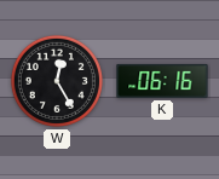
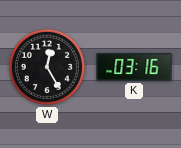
K: 06:16 -> 03:16
